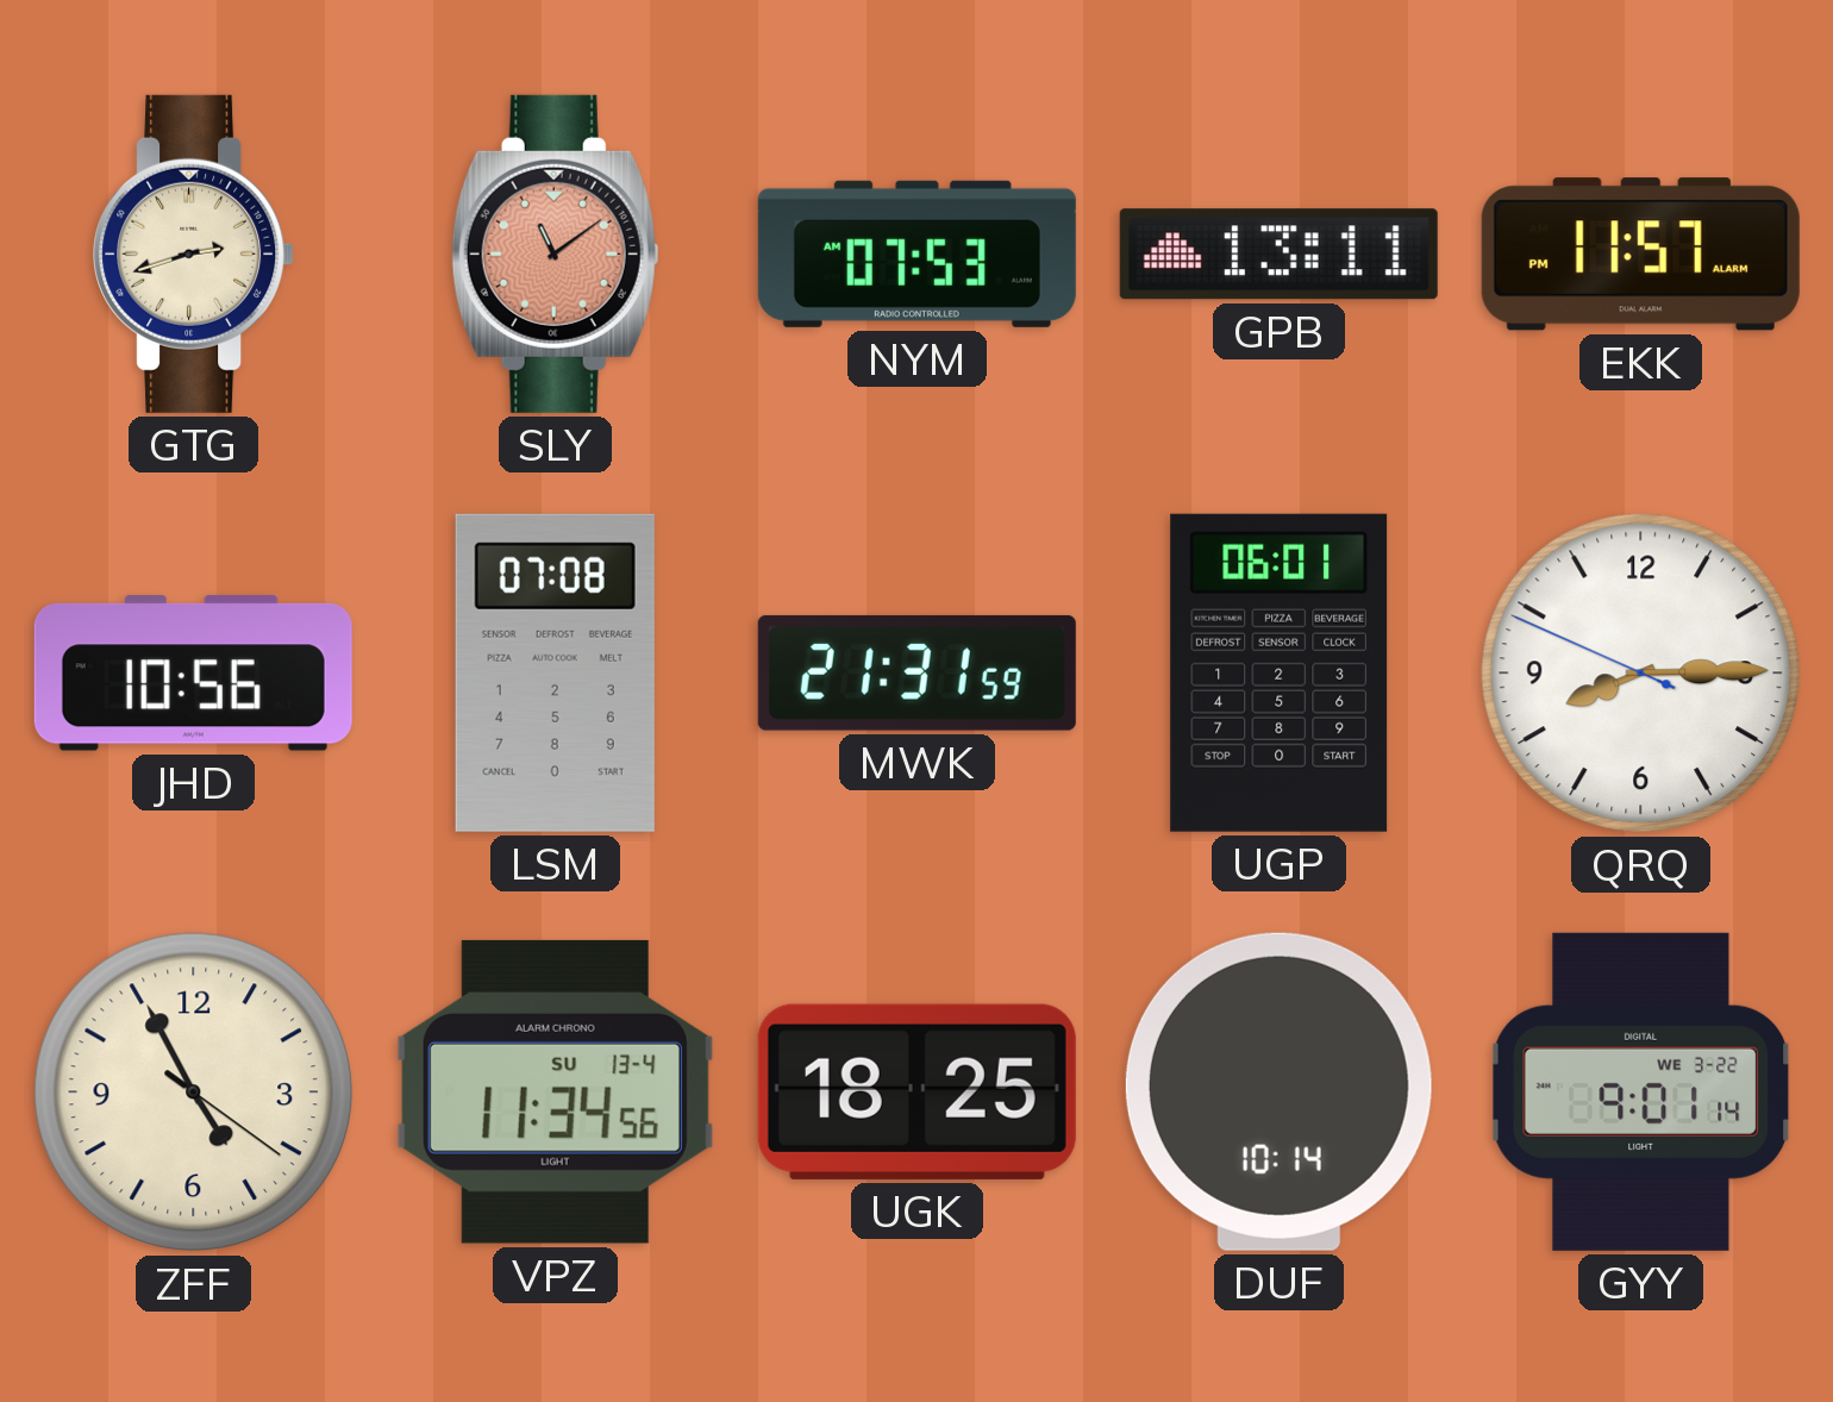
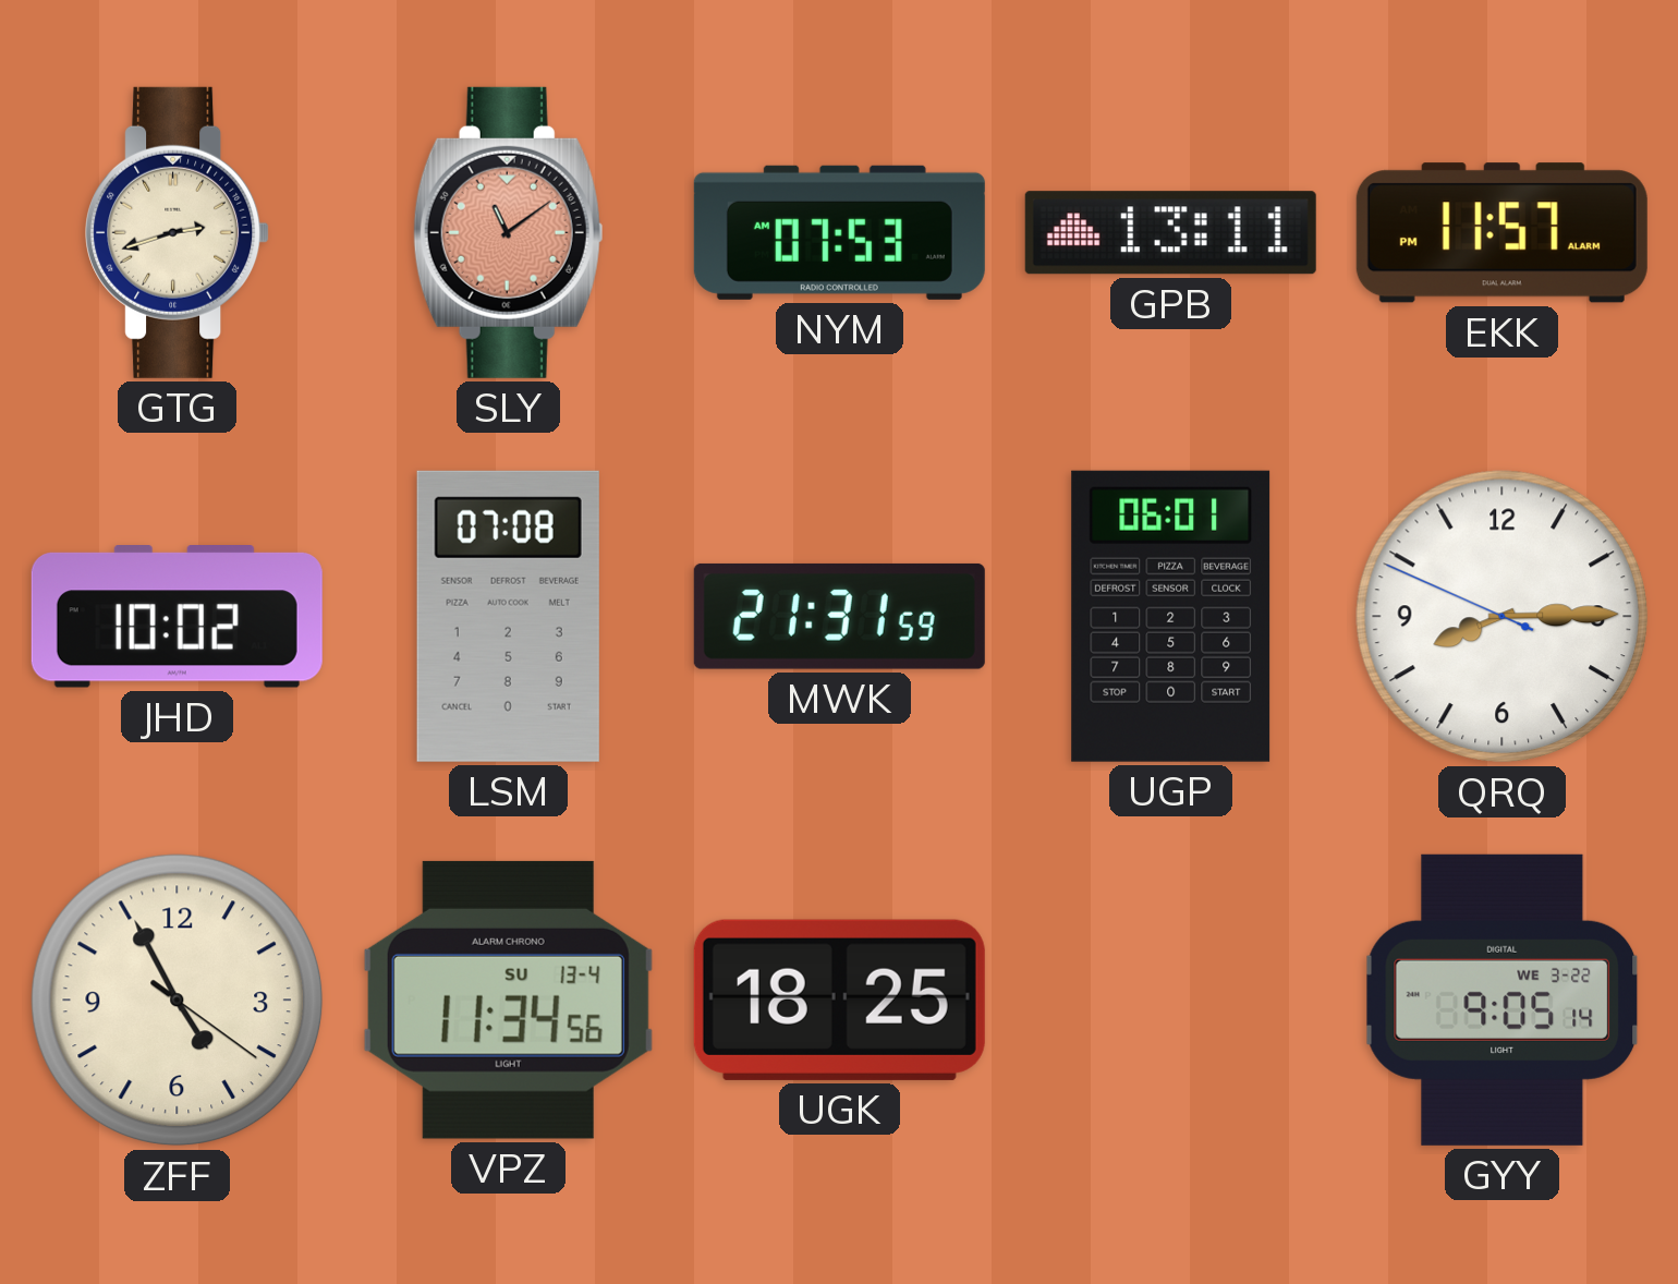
JHD: 10:56 -> 10:02
DUF: 10:14 -> none
GYY: 9:01 -> 9:05
